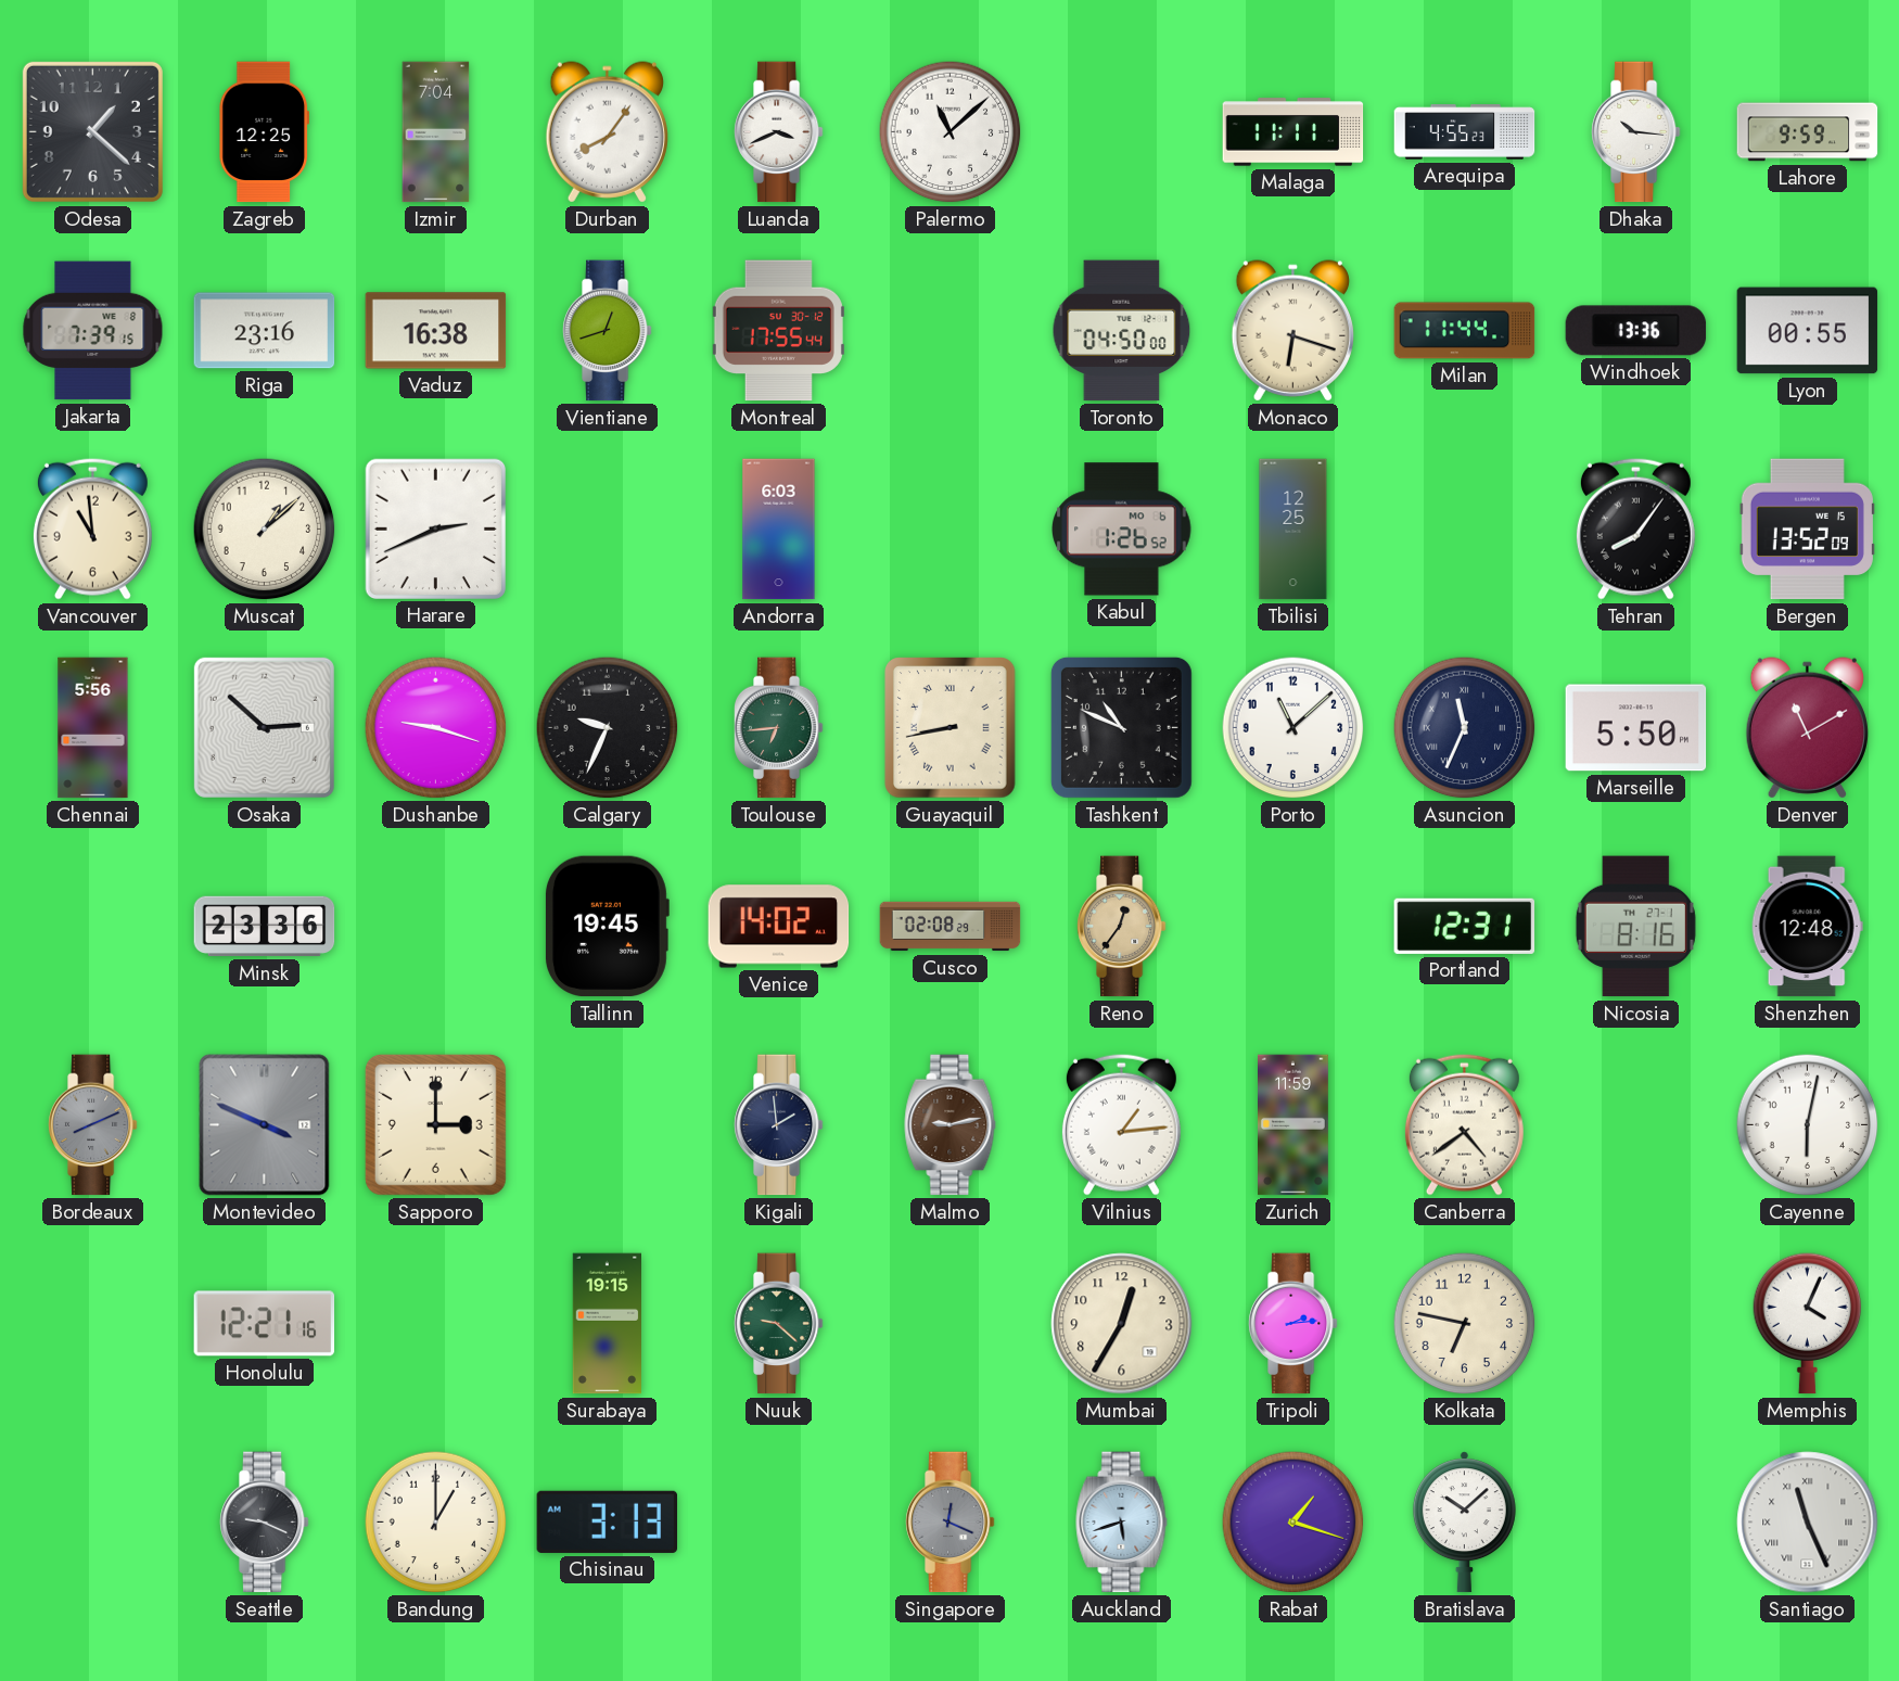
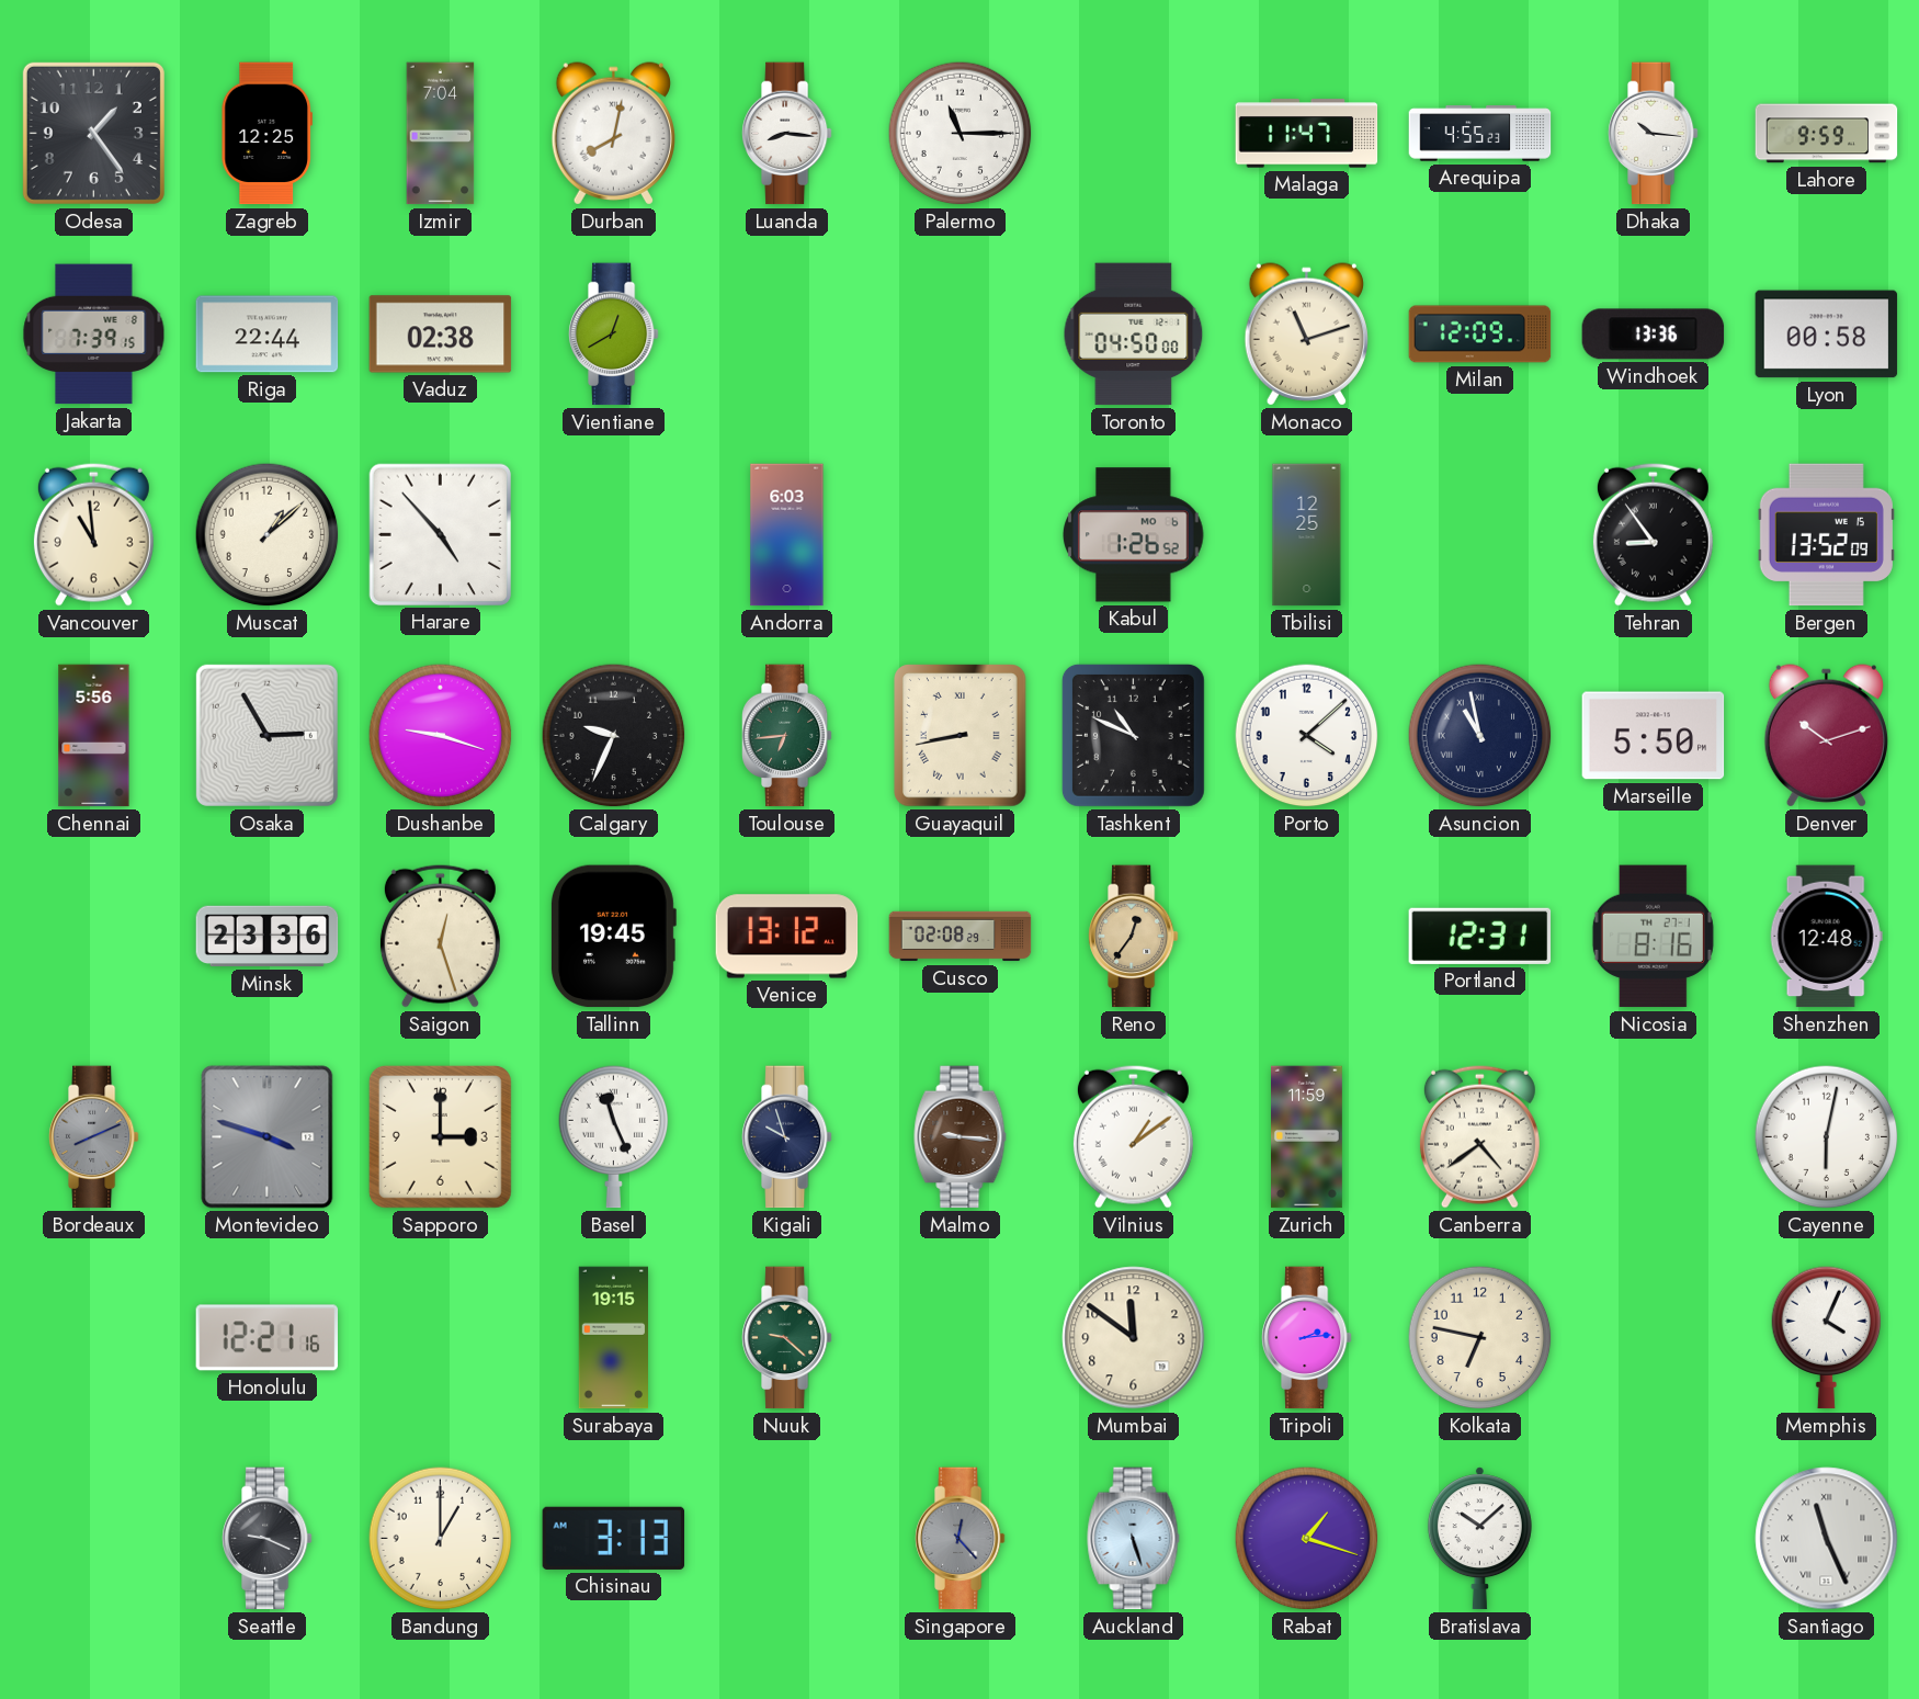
Odesa: 1:22 -> 1:24
Durban: 8:06 -> 8:02
Luanda: 3:41 -> 8:16
Palermo: 11:08 -> 11:15
Malaga: 11:11 -> 11:47
Riga: 23:16 -> 22:44
Vaduz: 16:38 -> 02:38
Vientiane: 12:42 -> 12:40
Montreal: 17:55 -> none
Monaco: 6:18 -> 11:12
Milan: 11:44 -> 12:09
Lyon: 00:55 -> 00:58
Harare: 2:41 -> 4:53
Tehran: 8:06 -> 8:54
Osaka: 2:52 -> 2:55
Porto: 11:08 -> 4:08
Asuncion: 11:34 -> 10:58
Denver: 11:10 -> 10:12
Saigon: none -> 12:27
Venice: 14:02 -> 13:12
Montevideo: 3:49 -> 3:48
Basel: none -> 11:26
Kigali: 1:59 -> 9:57
Malmo: 9:13 -> 9:16
Vilnius: 1:14 -> 1:09
Mumbai: 12:35 -> 11:51
Singapore: 12:19 -> 12:23
Auckland: 5:42 -> 5:27
